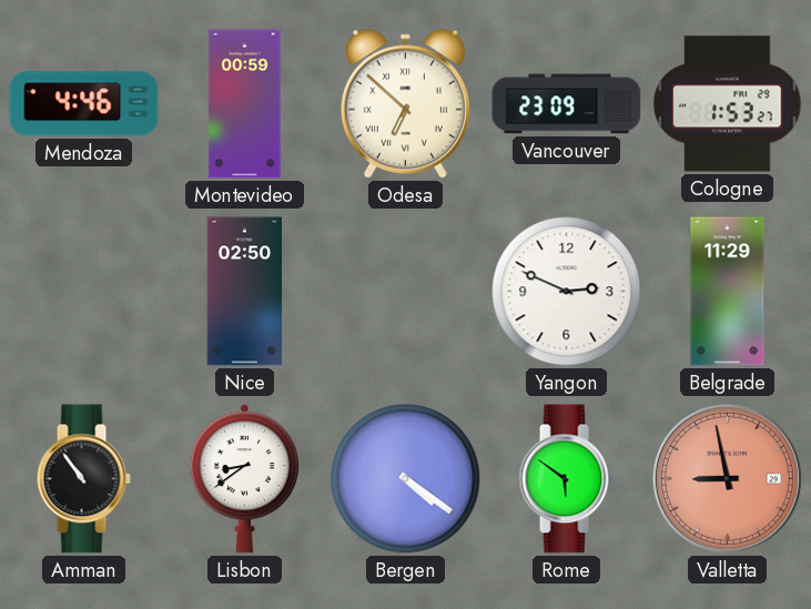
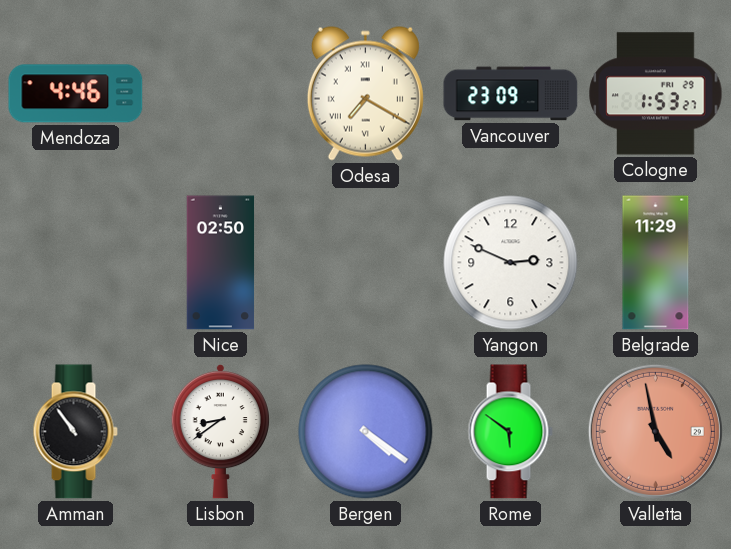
Montevideo: 00:59 -> none
Odesa: 6:52 -> 7:20
Valletta: 8:58 -> 4:58
